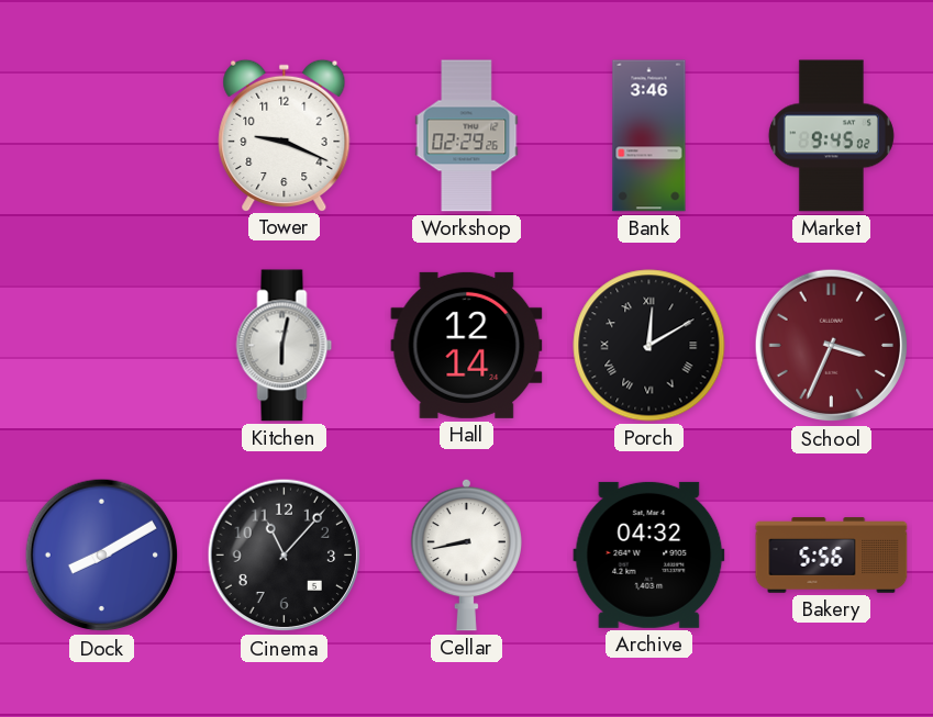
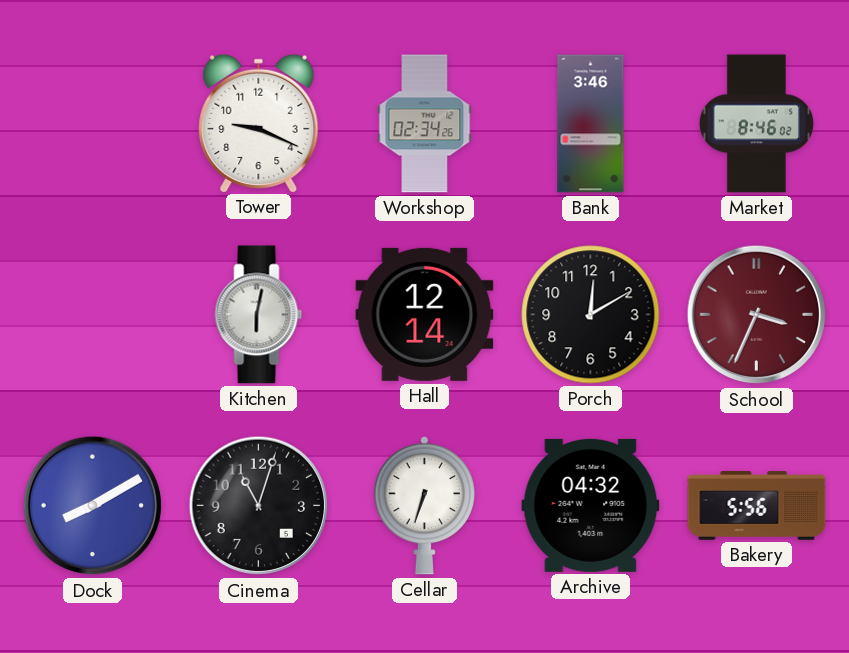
Workshop: 02:29 -> 02:34
Market: 9:45 -> 8:46
Porch numerals: Roman -> Arabic
Cinema: 11:07 -> 11:03
Cellar: 8:43 -> 6:33
